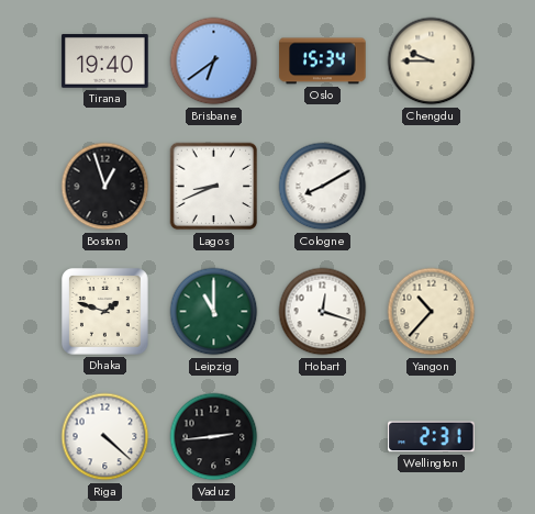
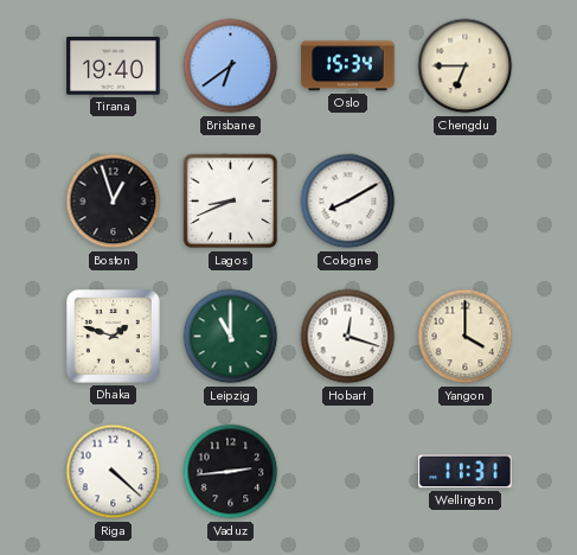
Chengdu: 9:45 -> 6:45
Yangon: 10:37 -> 4:00
Wellington: 2:31 -> 11:31
